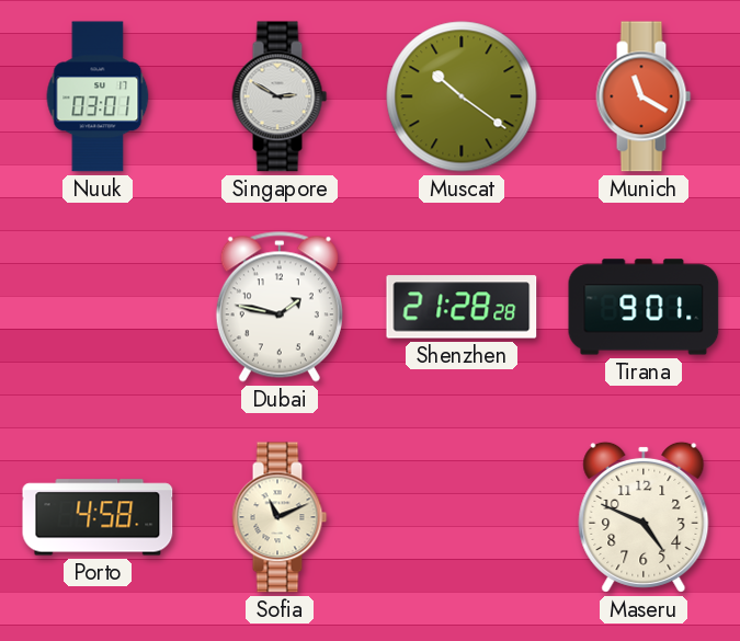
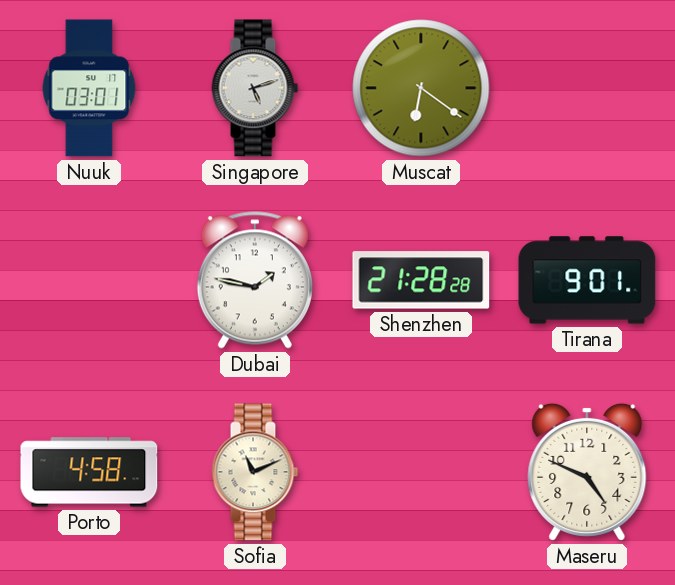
Singapore: 2:50 -> 5:12
Muscat: 10:21 -> 6:21
Munich: 11:20 -> none
